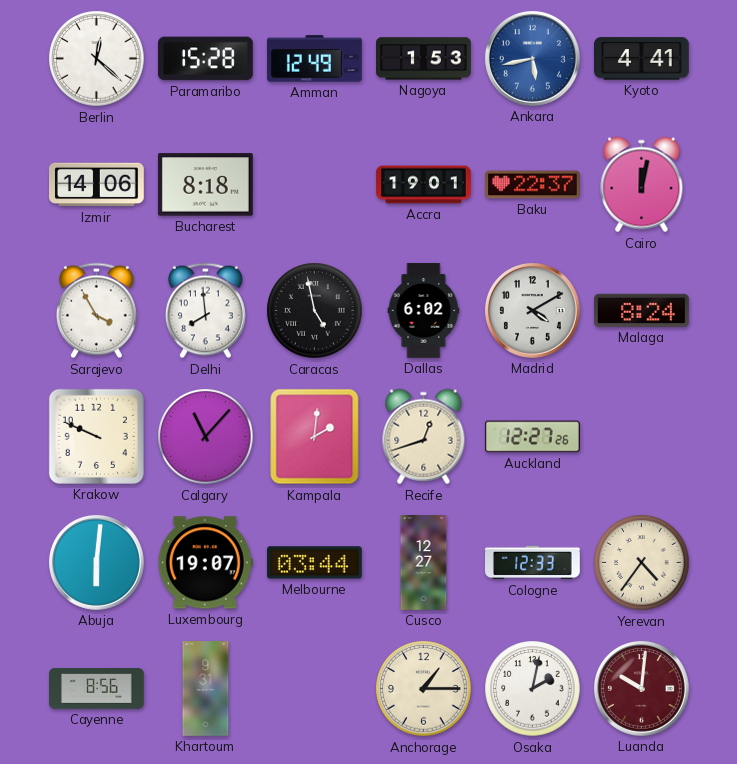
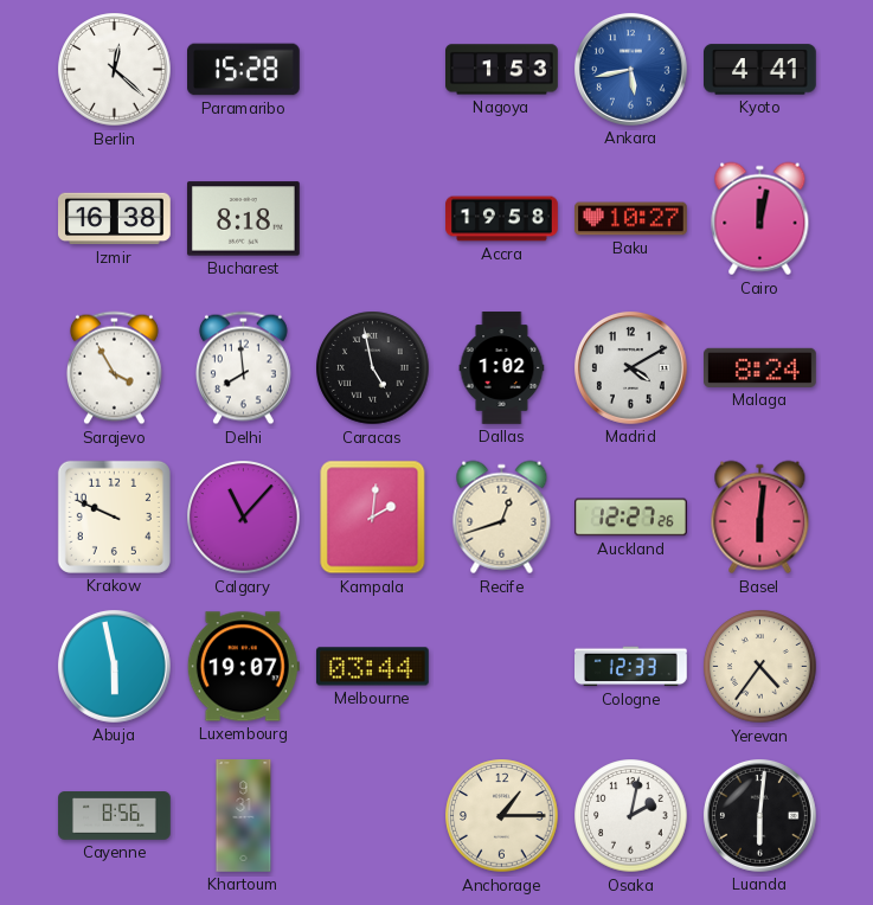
Amman: 12:49 -> none
Izmir: 14:06 -> 16:38
Accra: 19:01 -> 19:58
Baku: 22:37 -> 10:27
Dallas: 6:02 -> 1:02
Basel: none -> 6:01
Abuja: 6:01 -> 5:58
Cusco: 12:27 -> none
Luanda: 10:01 -> 6:01
Luanda dial: burgundy -> black
